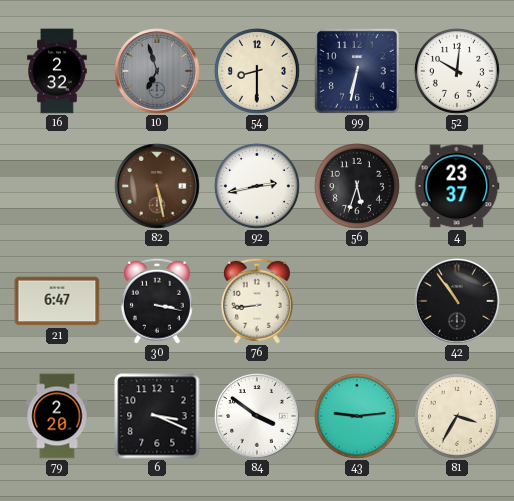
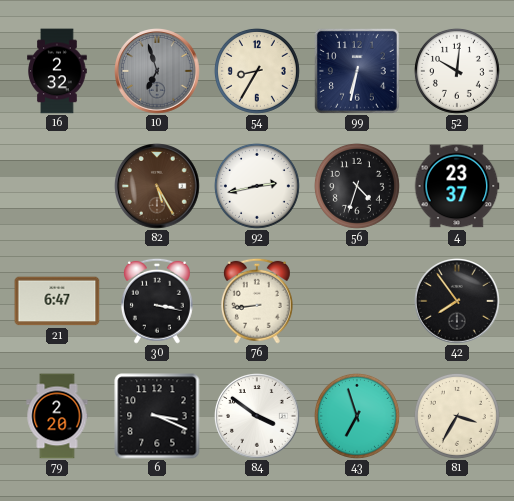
54: 8:30 -> 8:35
82: 5:28 -> 5:25
56: 5:33 -> 4:33
42: 10:54 -> 7:54
43: 9:14 -> 6:57
